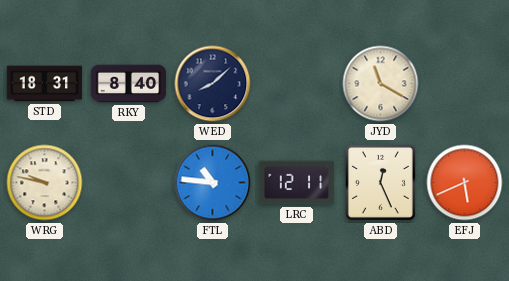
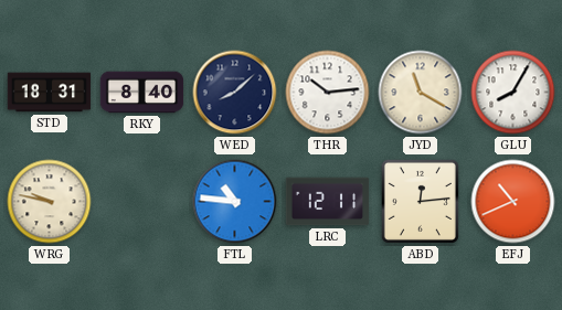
THR: none -> 10:14
GLU: none -> 8:05
ABD: 12:26 -> 12:14
EFJ: 5:41 -> 10:41
